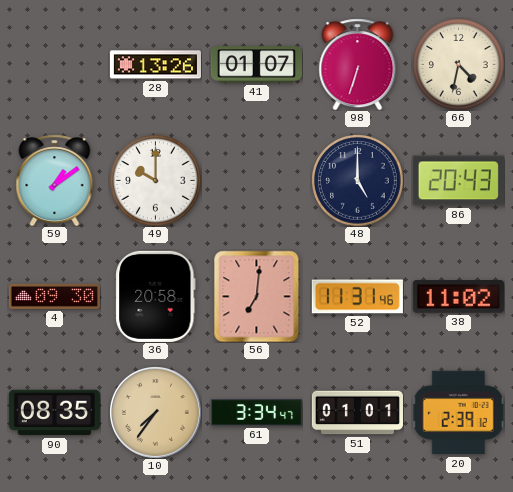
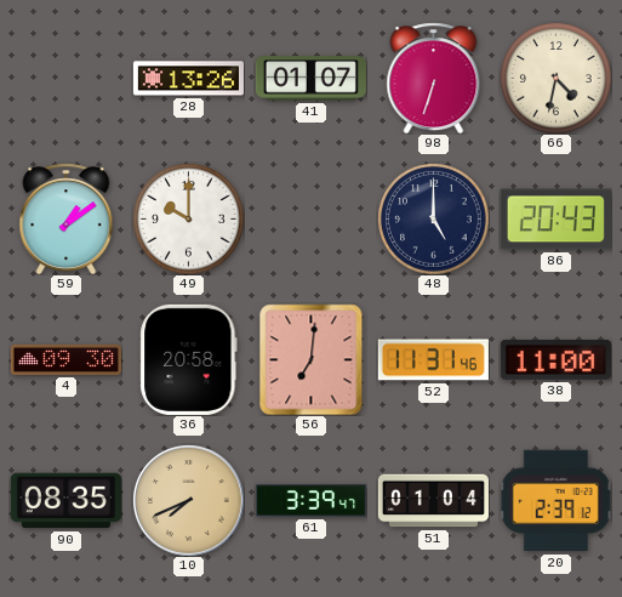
38: 11:02 -> 11:00
10: 7:36 -> 7:41
61: 3:34 -> 3:39
51: 01:01 -> 01:04
